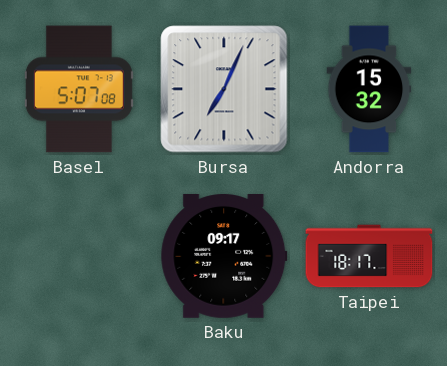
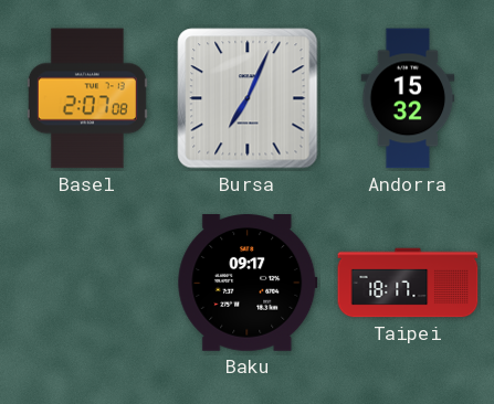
Basel: 5:07 -> 2:07
